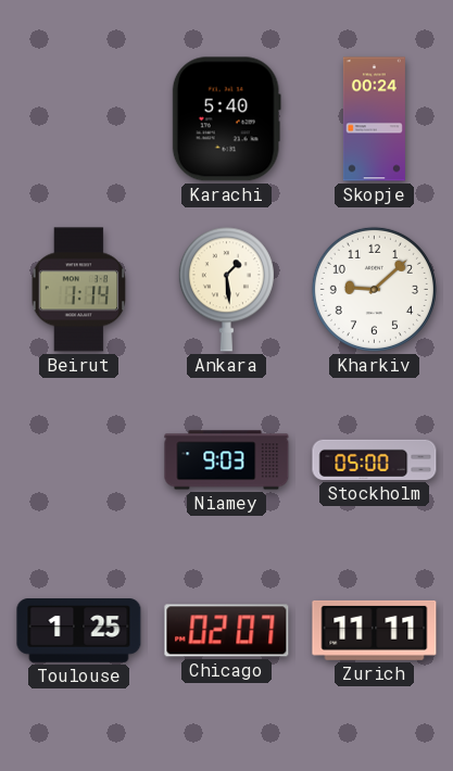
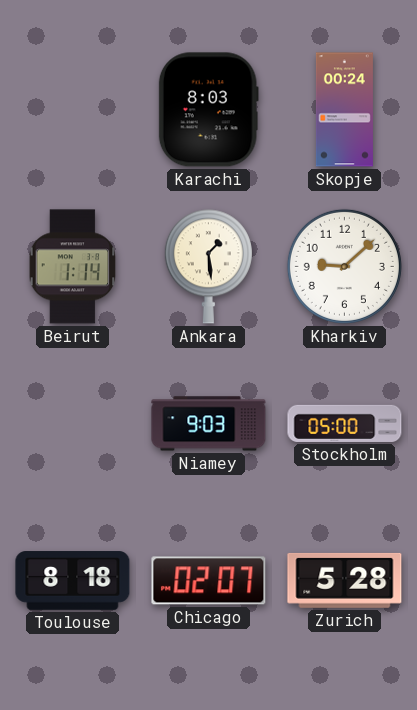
Karachi: 5:40 -> 8:03
Toulouse: 1:25 -> 8:18
Zurich: 11:11 -> 5:28
